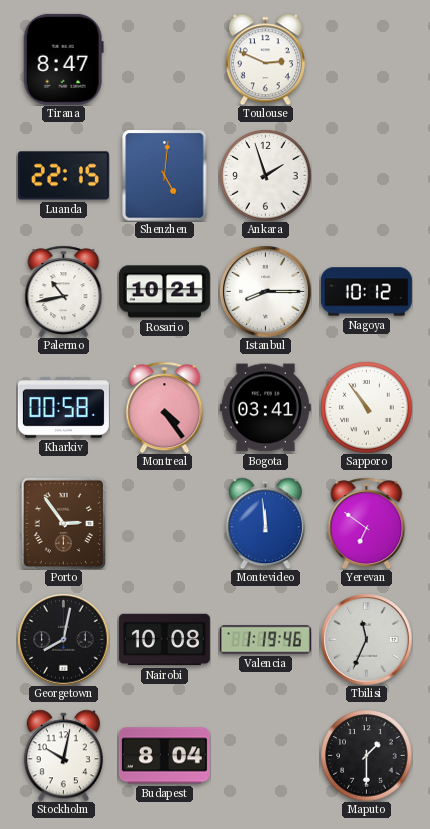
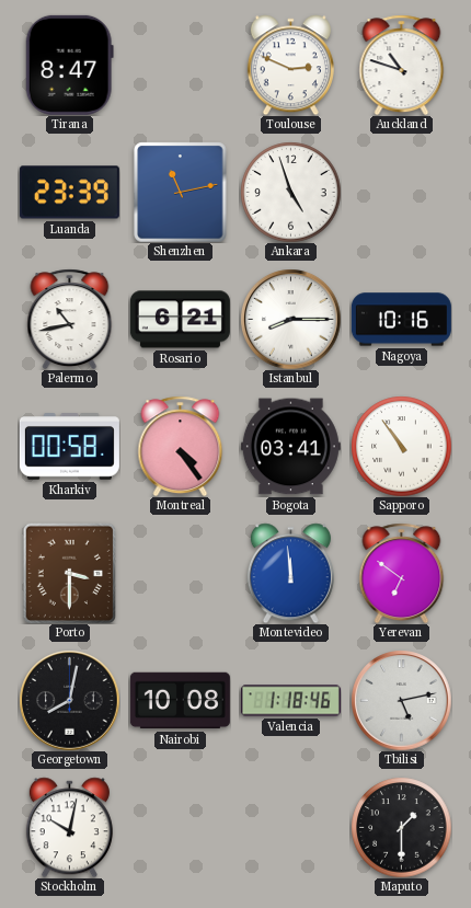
Auckland: none -> 10:48
Luanda: 22:15 -> 23:39
Shenzhen: 5:01 -> 11:13
Ankara: 1:57 -> 4:57
Rosario: 10:21 -> 6:21
Nagoya: 10:12 -> 10:16
Porto: 2:54 -> 3:30
Valencia: 1:19 -> 1:18
Tbilisi: 11:34 -> 5:13
Budapest: 8:04 -> none
